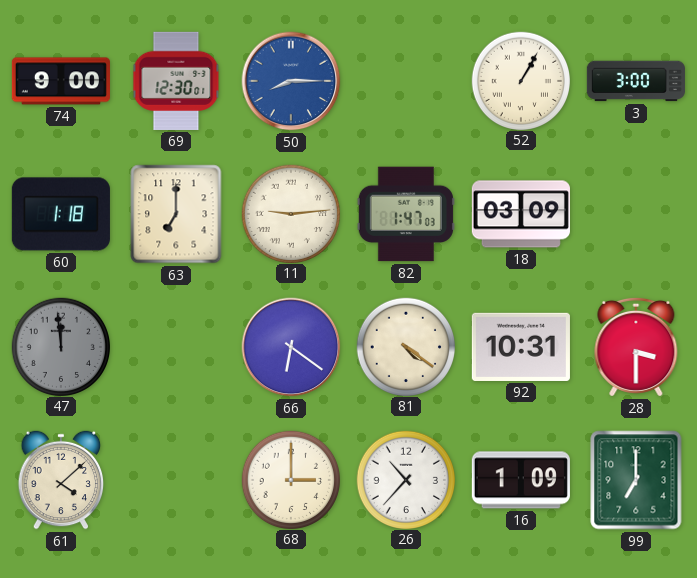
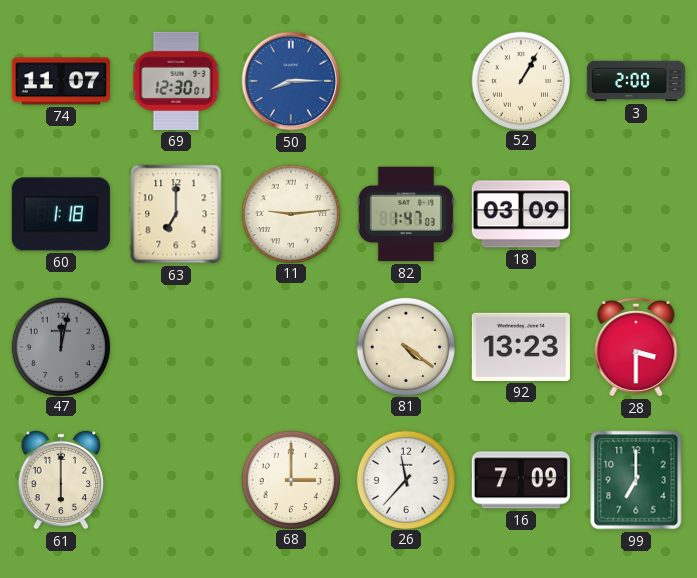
74: 9:00 -> 11:07
3: 3:00 -> 2:00
47: 11:59 -> 12:02
66: 6:21 -> none
92: 10:31 -> 13:23
61: 4:08 -> 6:00
26: 10:37 -> 11:37
16: 1:09 -> 7:09
